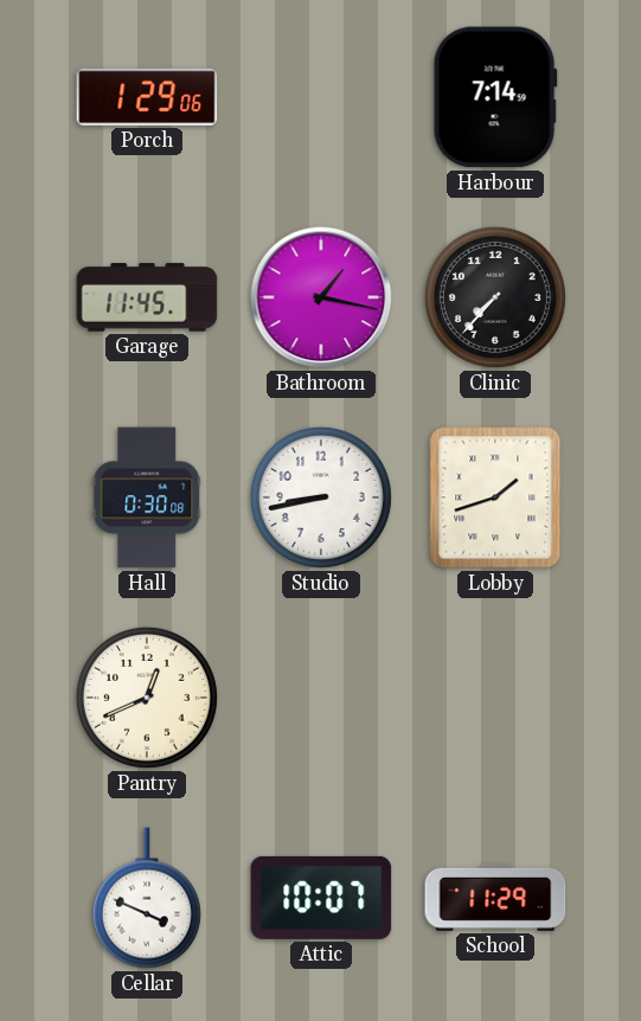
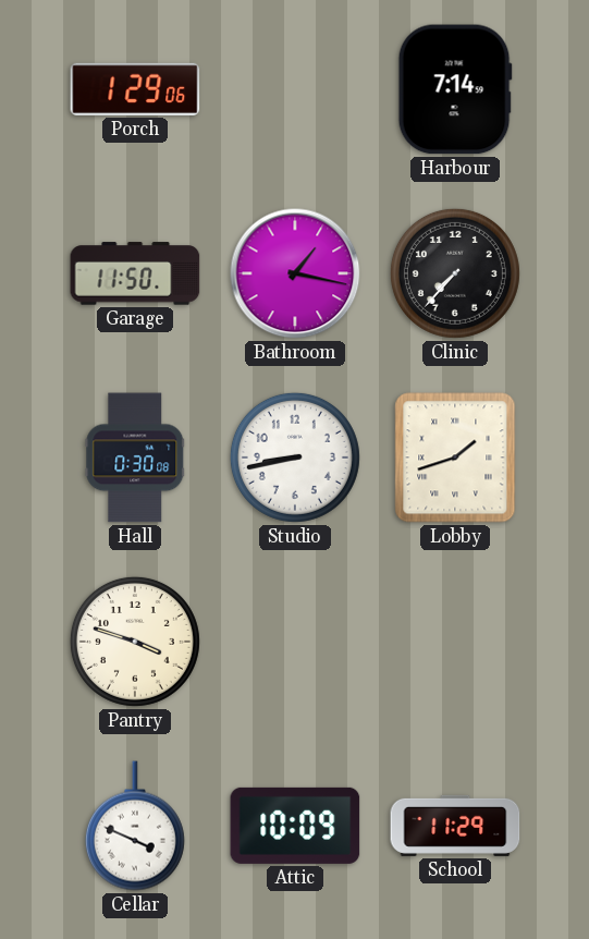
Garage: 11:45 -> 11:50
Pantry: 12:41 -> 3:48
Attic: 10:07 -> 10:09
